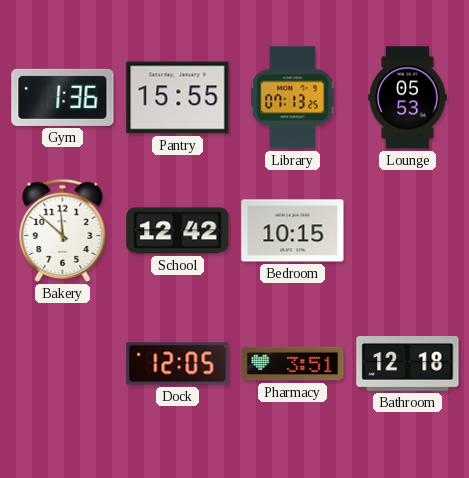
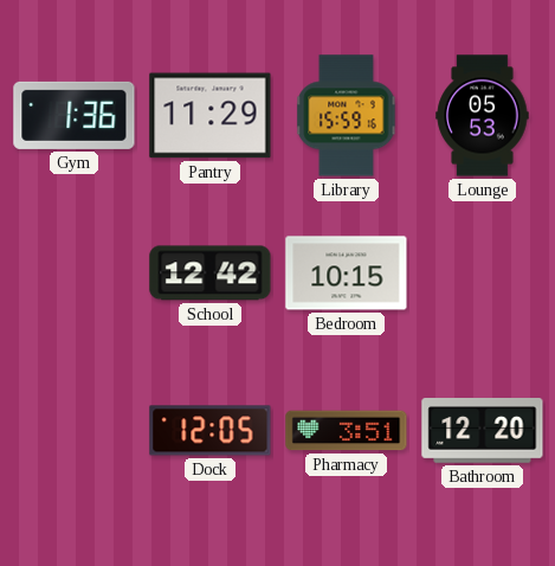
Pantry: 15:55 -> 11:29
Library: 07:13 -> 15:59
Bakery: 11:52 -> none
Bathroom: 12:18 -> 12:20
